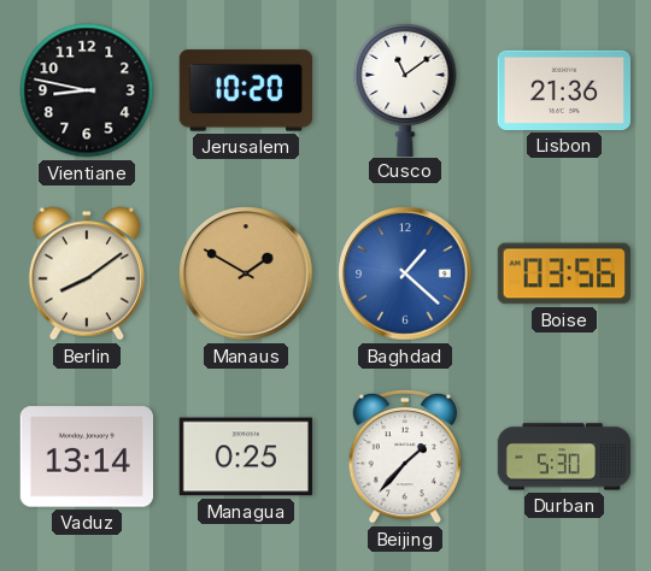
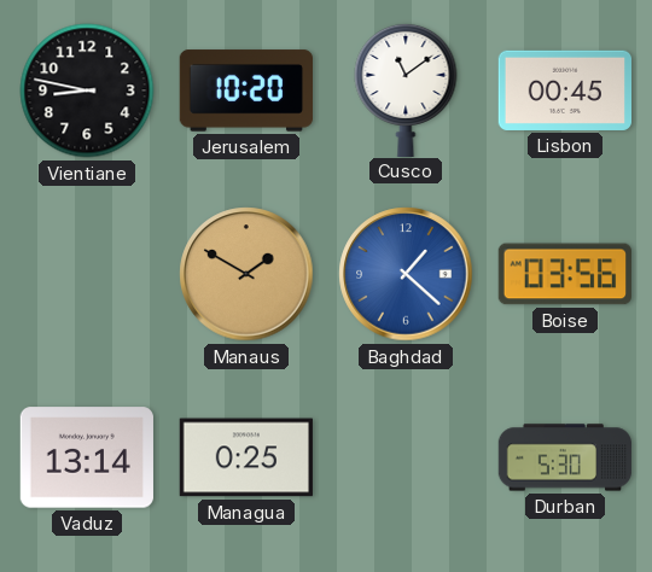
Lisbon: 21:36 -> 00:45
Berlin: 8:09 -> none
Beijing: 1:37 -> none
